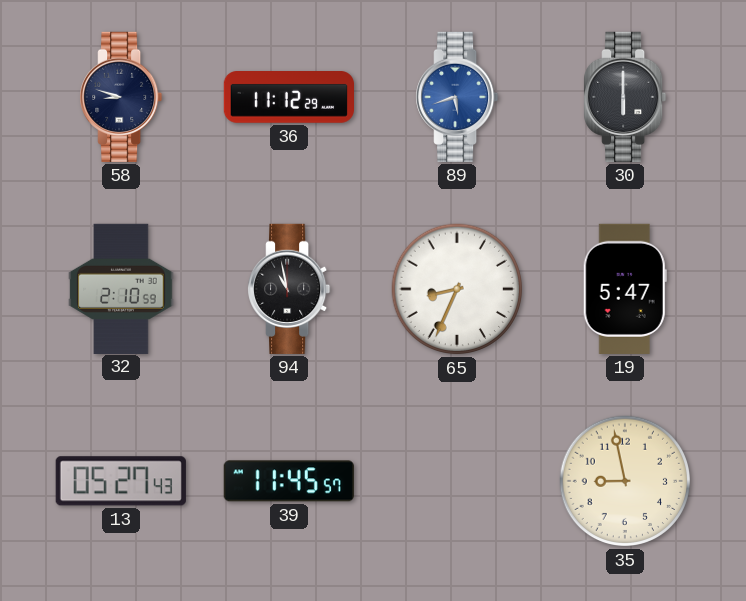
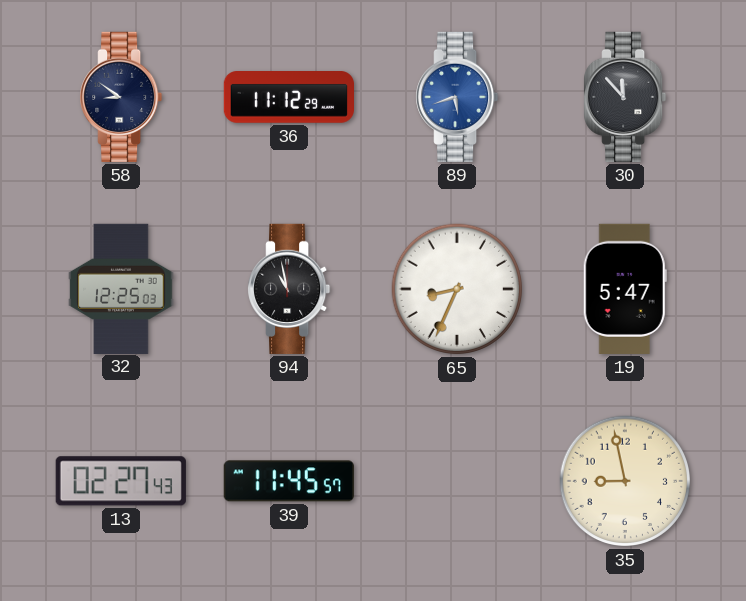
58: 8:48 -> 8:51
30: 6:00 -> 11:53
32: 2:10 -> 12:25
13: 05:27 -> 02:27
